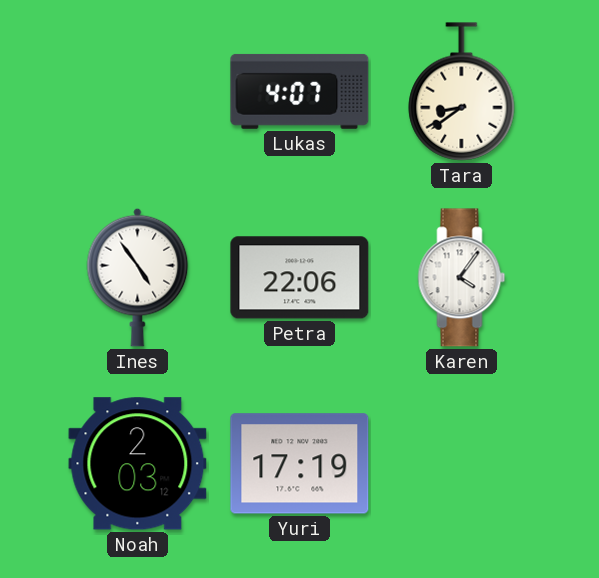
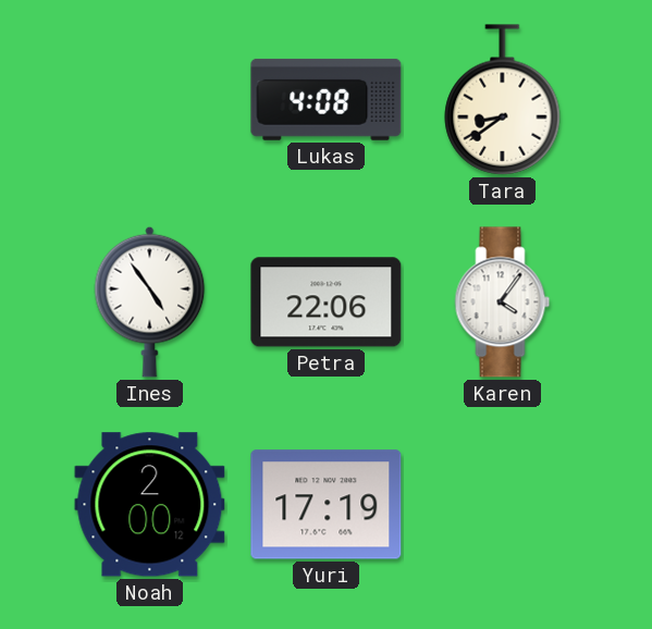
Lukas: 4:07 -> 4:08
Noah: 2:03 -> 2:00
